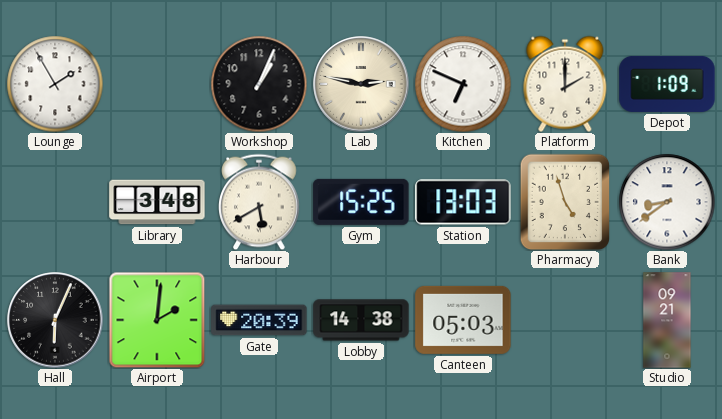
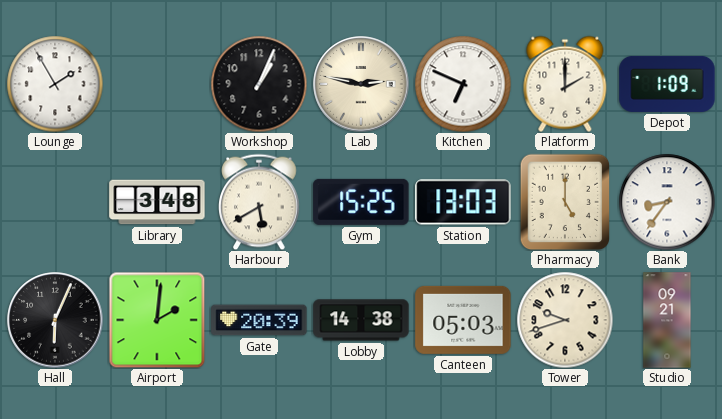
Pharmacy: 4:57 -> 5:00
Bank: 8:39 -> 8:36
Tower: none -> 9:42
